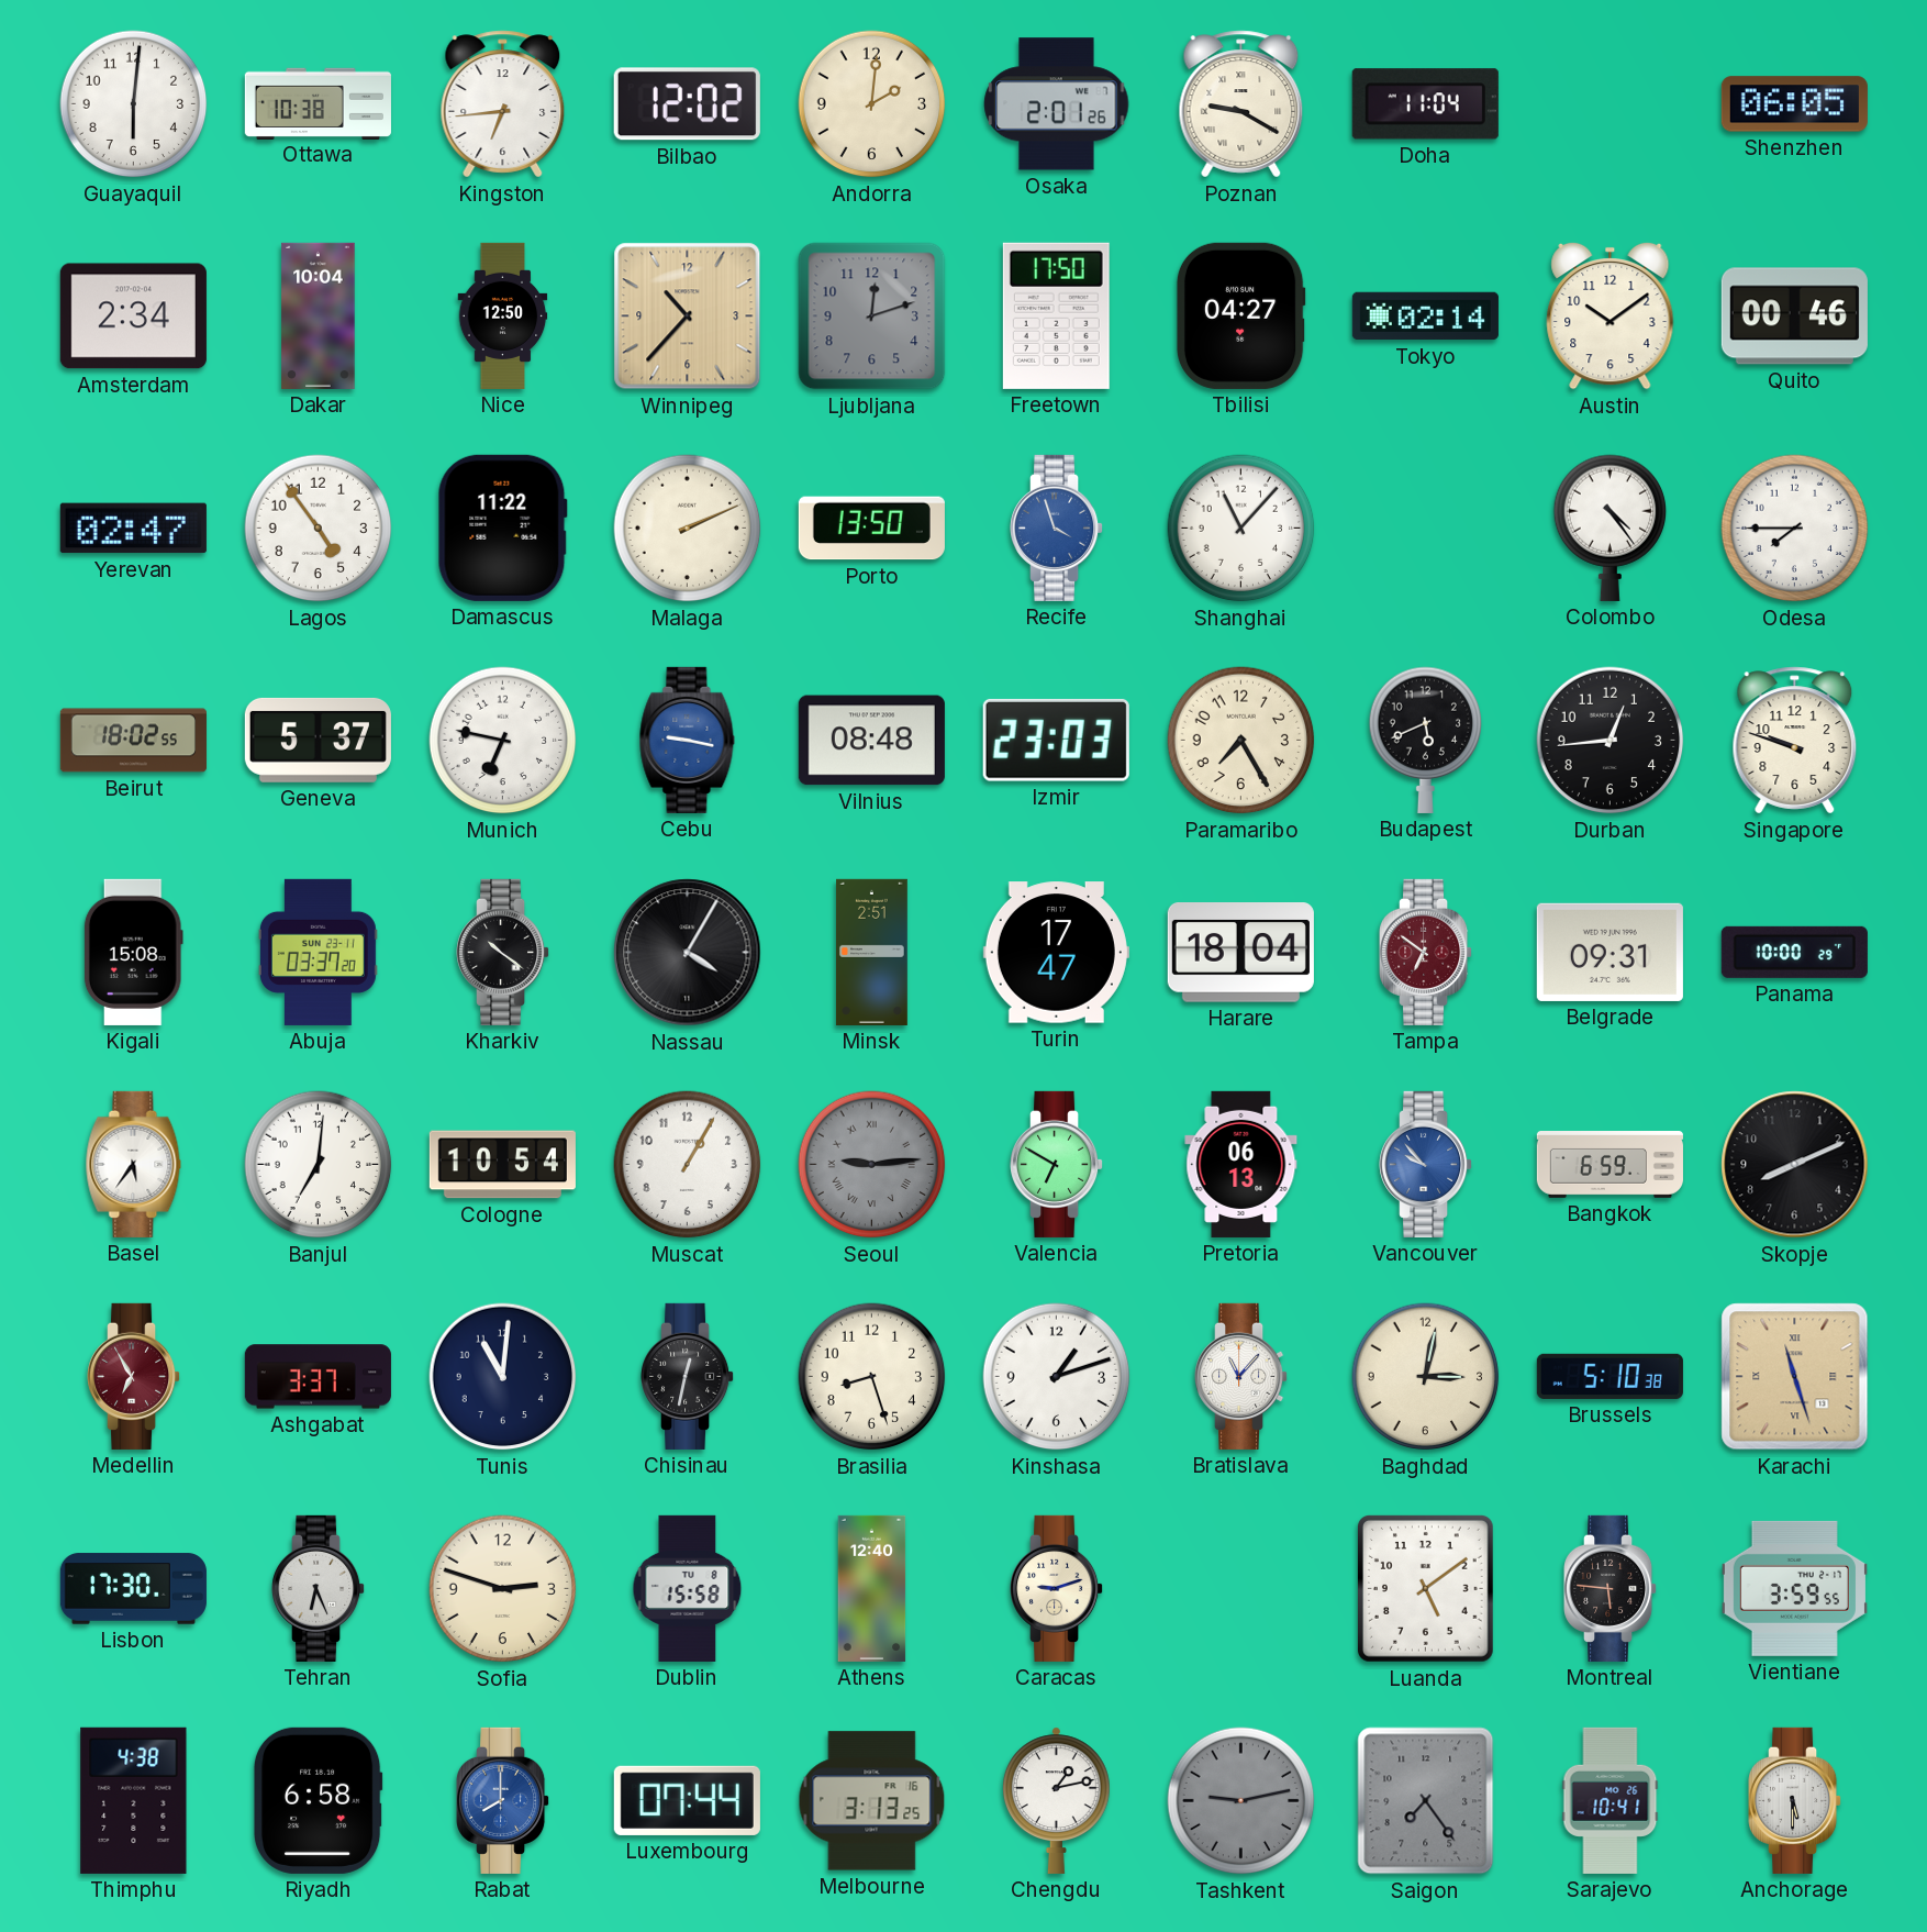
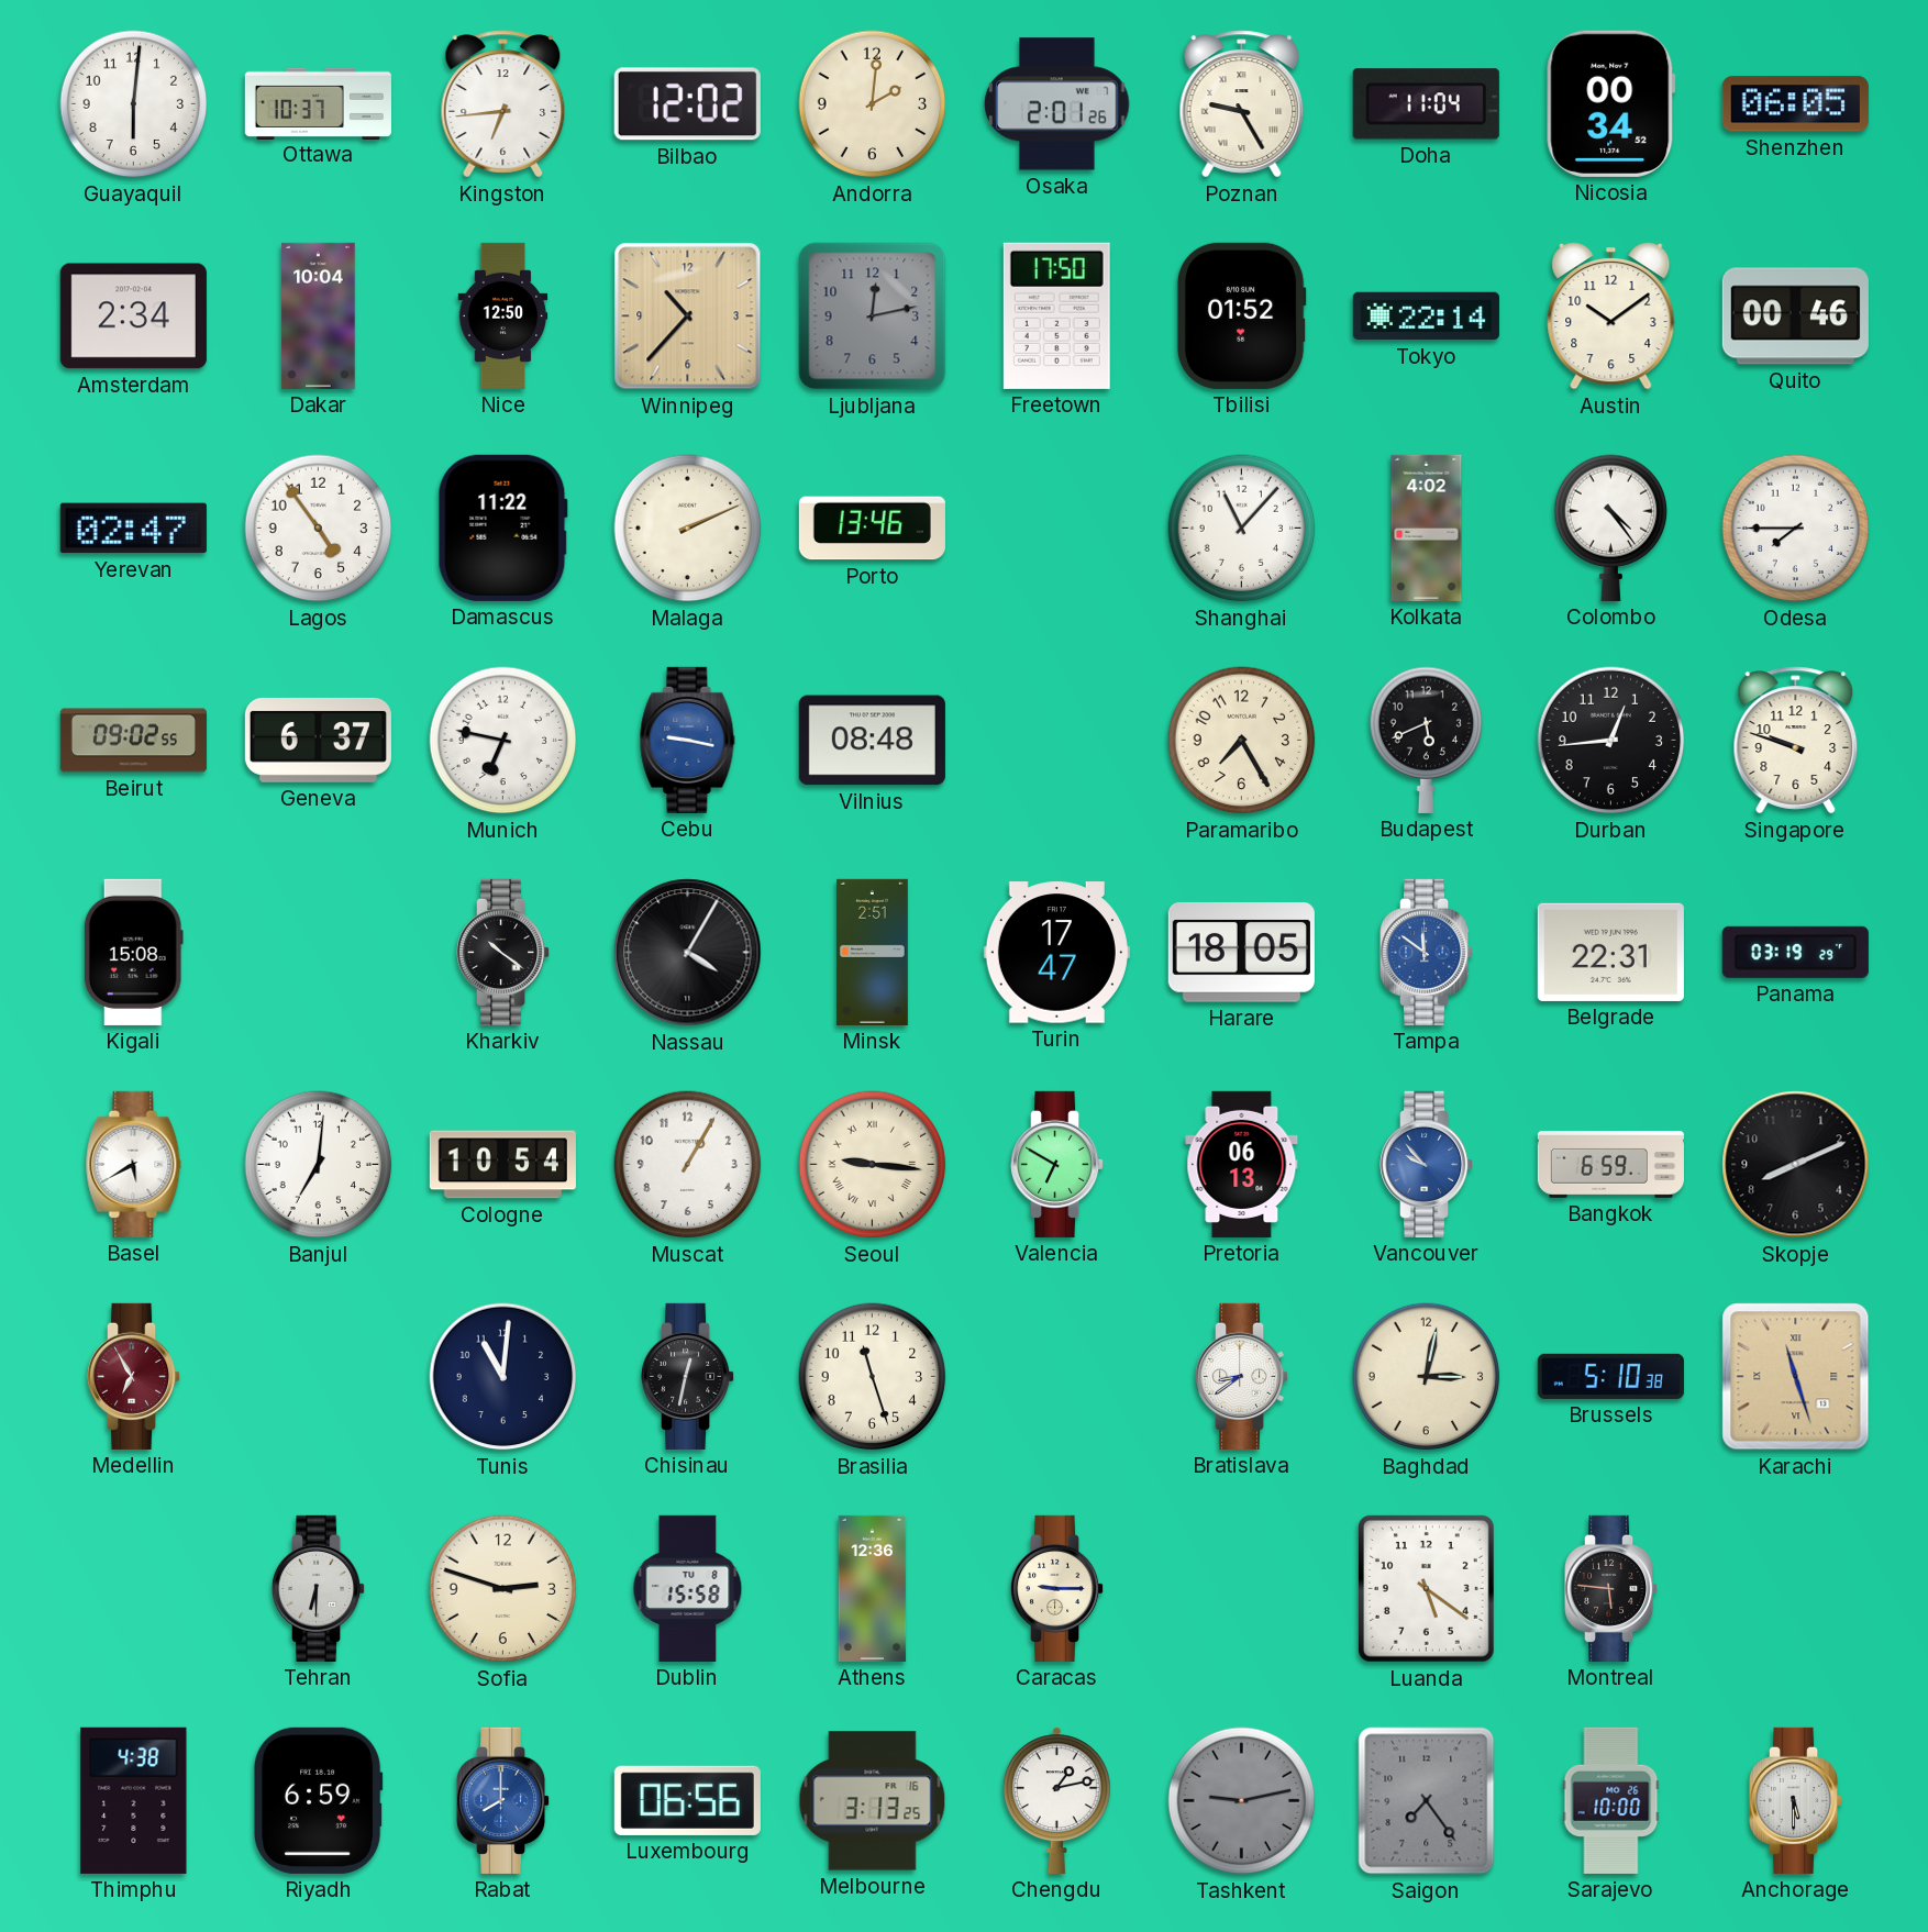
Ottawa: 10:38 -> 10:37
Poznan: 9:20 -> 9:25
Nicosia: none -> 00:34
Ljubljana: 12:12 -> 12:13
Tbilisi: 04:27 -> 01:52
Tokyo: 02:14 -> 22:14
Porto: 13:50 -> 13:46
Recife: 3:57 -> none
Kolkata: none -> 4:02
Beirut: 18:02 -> 09:02
Geneva: 5:37 -> 6:37
Izmir: 23:03 -> none
Abuja: 03:37 -> none
Harare: 18:04 -> 18:05
Tampa: 6:51 -> 11:51
Tampa dial: burgundy -> blue
Belgrade: 09:31 -> 22:31
Panama: 10:00 -> 03:19
Basel: 5:36 -> 5:40
Seoul: 9:14 -> 9:16
Seoul dial: grey -> cream
Ashgabat: 3:37 -> none
Brasilia: 8:27 -> 11:27
Kinshasa: 1:12 -> none
Bratislava: 11:07 -> 8:39
Lisbon: 17:30 -> none
Tehran: 6:26 -> 6:30
Athens: 12:40 -> 12:36
Caracas: 9:12 -> 9:15
Luanda: 5:09 -> 5:21
Vientiane: 3:59 -> none
Riyadh: 6:58 -> 6:59
Luxembourg: 07:44 -> 06:56
Sarajevo: 10:41 -> 10:00
